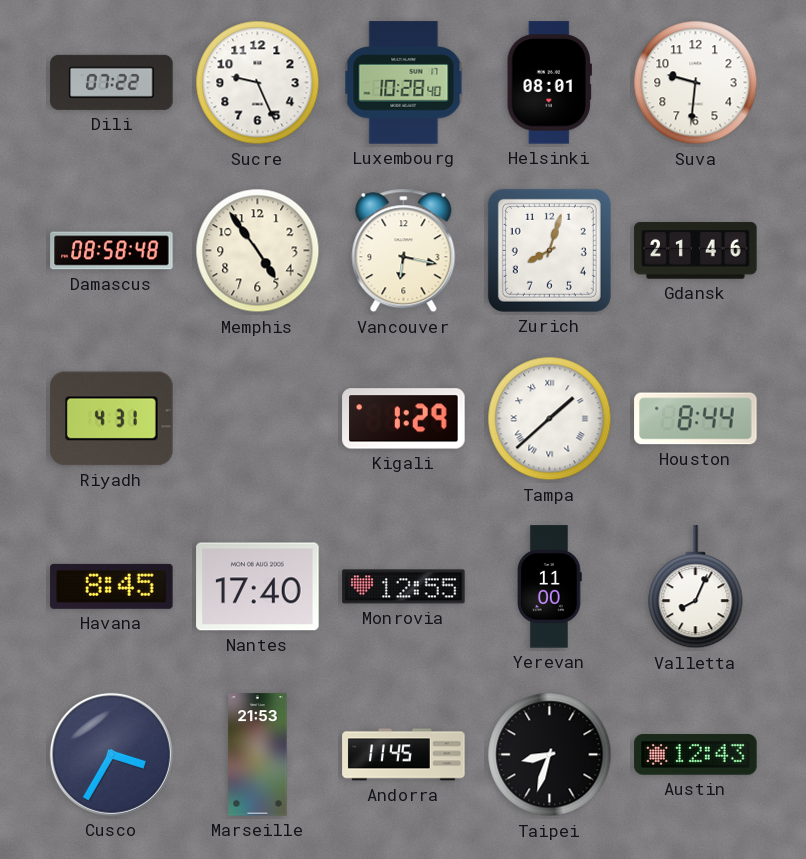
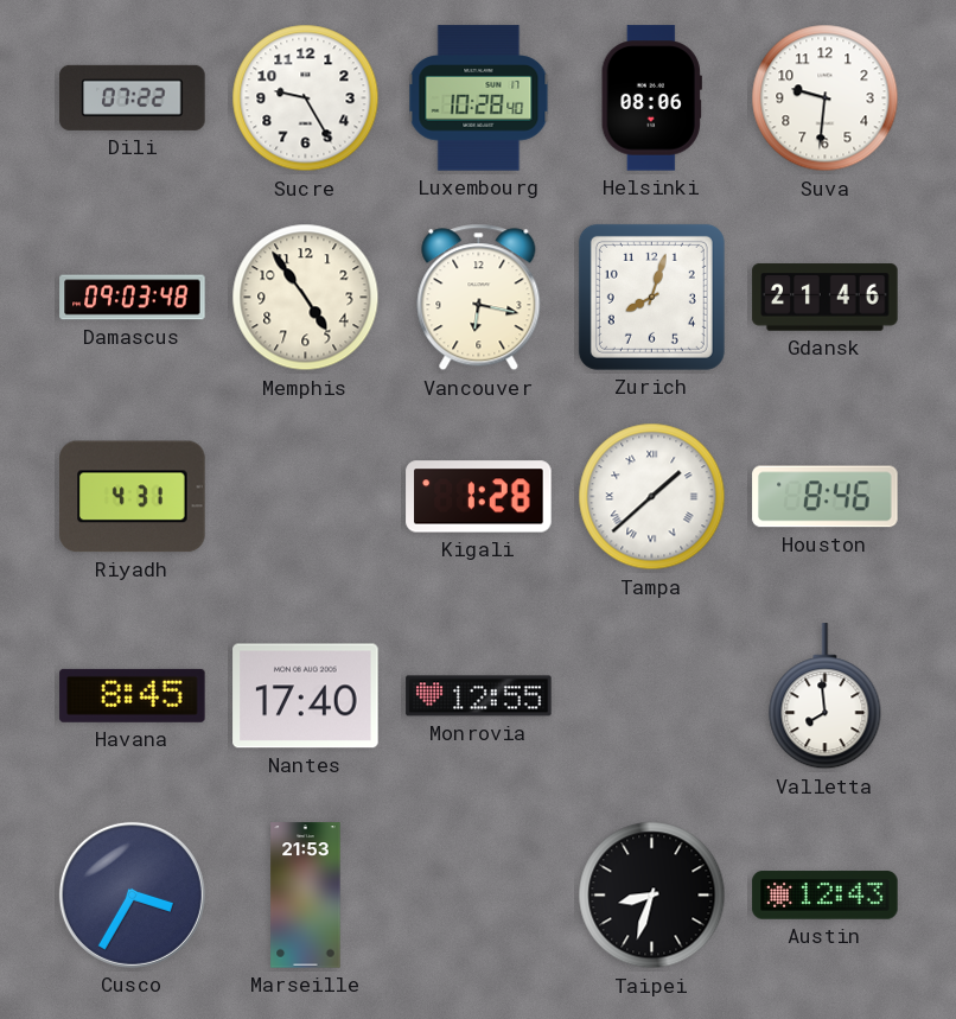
Sucre: 9:26 -> 9:25
Helsinki: 08:01 -> 08:06
Damascus: 08:58 -> 09:03
Kigali: 1:29 -> 1:28
Houston: 8:44 -> 8:46
Yerevan: 11:00 -> none
Valletta: 8:04 -> 7:59
Andorra: 11:45 -> none
